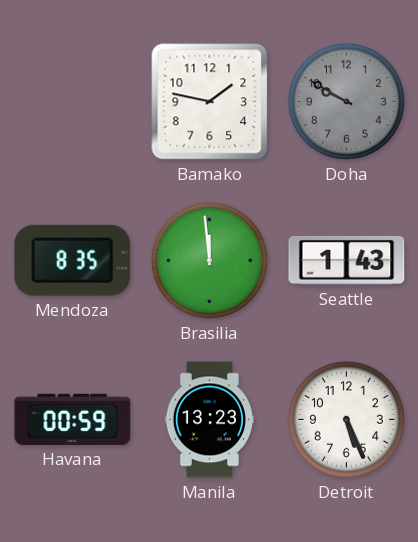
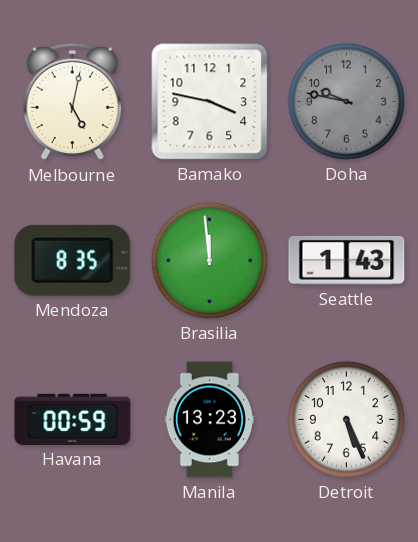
Melbourne: none -> 5:02
Bamako: 1:47 -> 3:47
Doha: 9:50 -> 9:47
